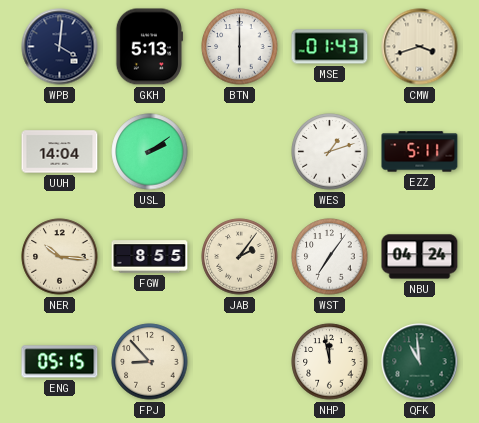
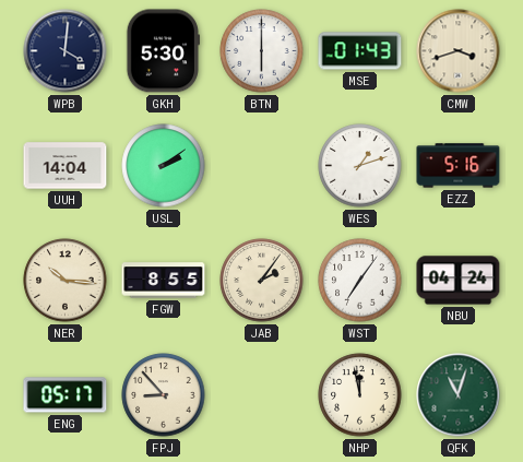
GKH: 5:13 -> 5:30
EZZ: 5:11 -> 5:16
ENG: 05:15 -> 05:17
QFK: 10:59 -> 11:03
